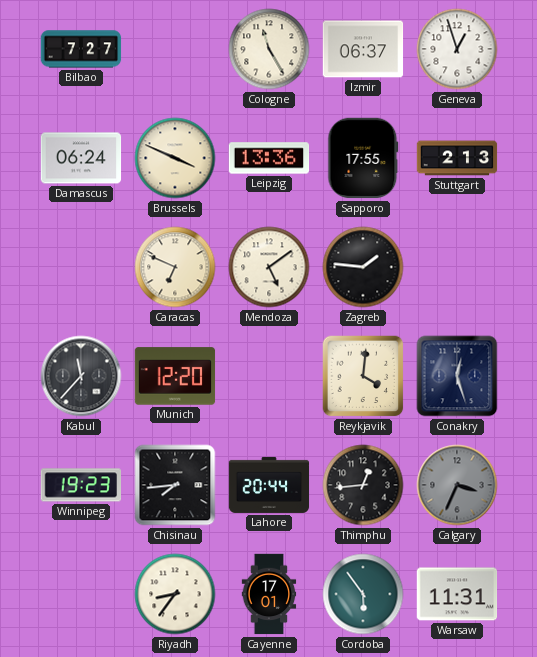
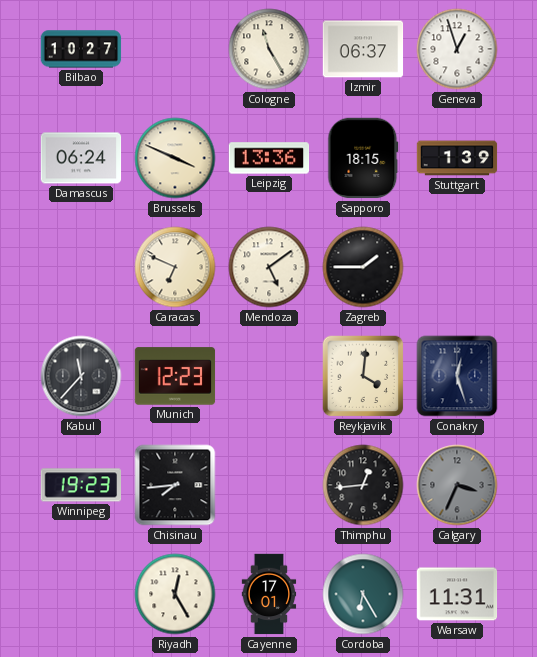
Bilbao: 7:27 -> 10:27
Sapporo: 17:55 -> 18:15
Stuttgart: 2:13 -> 1:39
Zagreb: 1:46 -> 1:45
Munich: 12:20 -> 12:23
Lahore: 20:44 -> none
Riyadh: 8:36 -> 12:25
Cordoba: 5:54 -> 6:25
